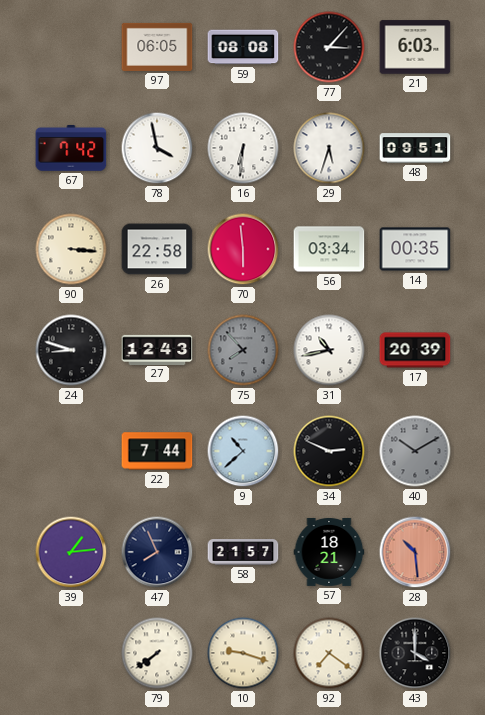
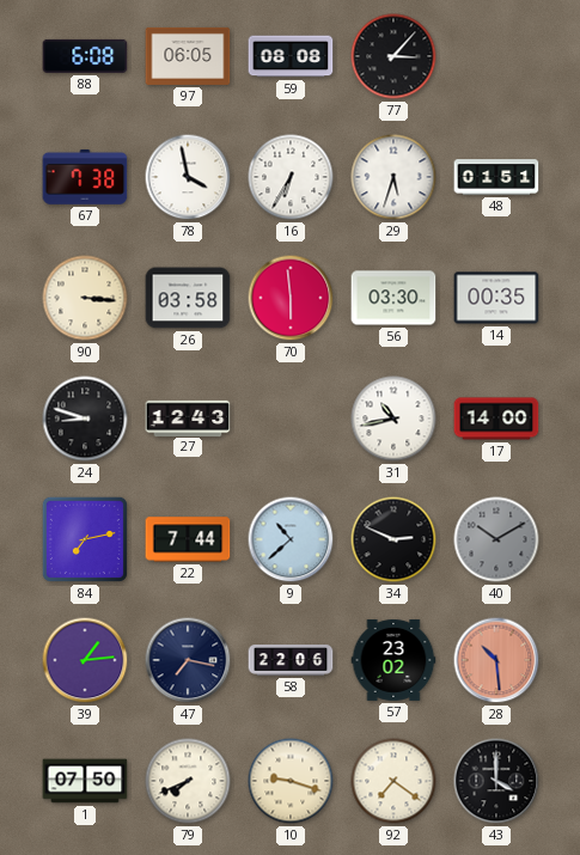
88: none -> 6:08
21: 6:03 -> none
67: 7:42 -> 7:38
16: 6:31 -> 6:35
48: 09:51 -> 01:51
26: 22:58 -> 03:58
56: 03:34 -> 03:30
75: 7:53 -> none
17: 20:39 -> 14:00
84: none -> 7:13
47: 7:56 -> 7:17
58: 21:57 -> 22:06
57: 18:21 -> 23:02
1: none -> 07:50
79: 7:39 -> 7:41
